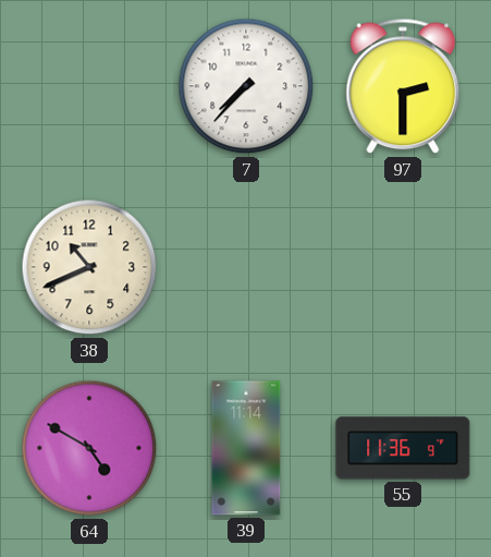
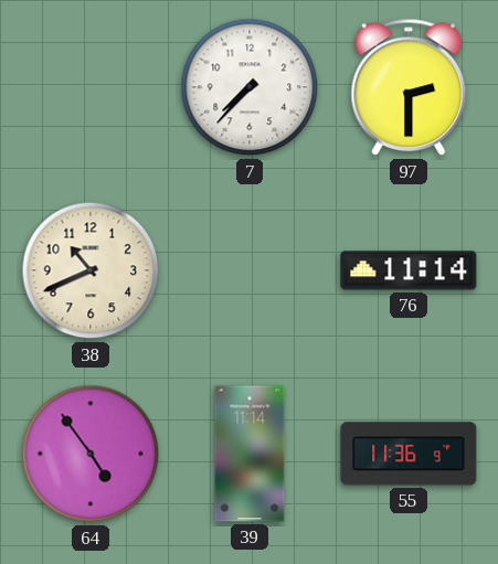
76: none -> 11:14
64: 4:50 -> 4:54
